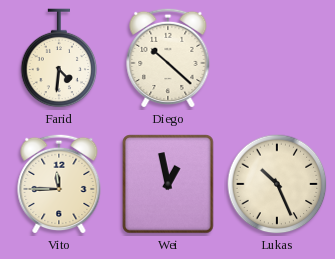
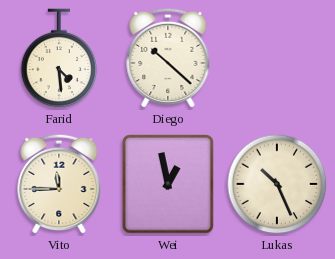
Farid: 4:31 -> 4:29
